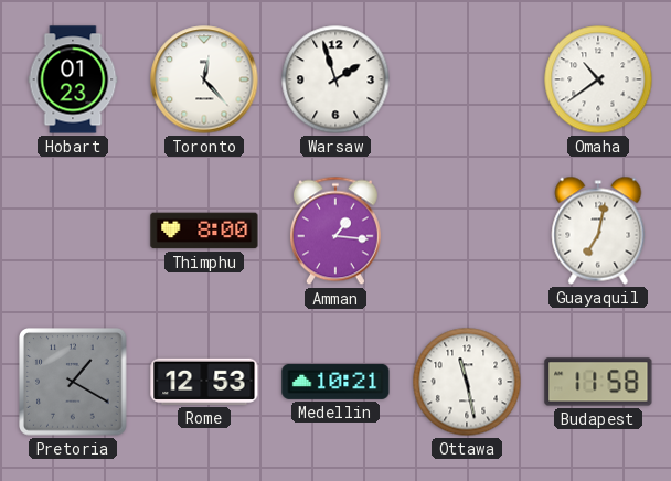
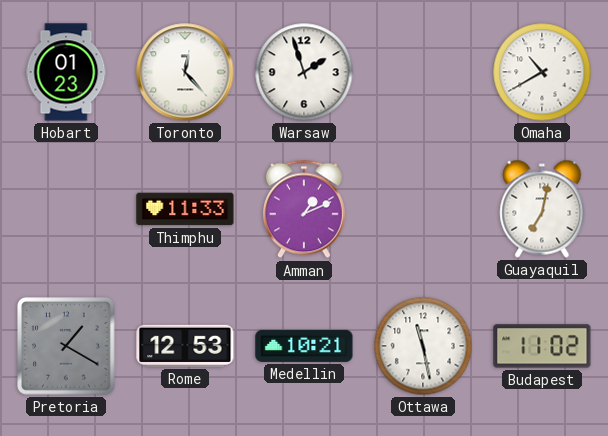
Omaha: 10:39 -> 10:40
Thimphu: 8:00 -> 11:33
Amman: 1:16 -> 1:11
Budapest: 11:58 -> 11:02
